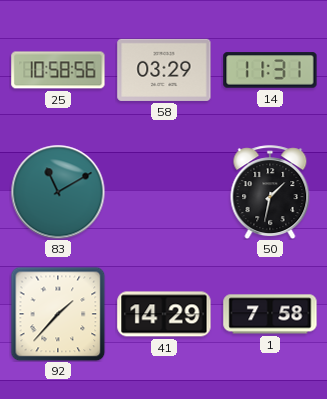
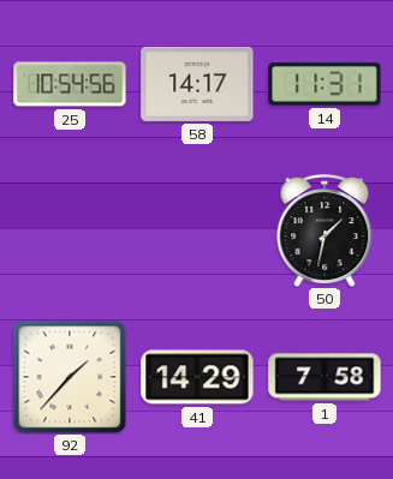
25: 10:58 -> 10:54
58: 03:29 -> 14:17
83: 11:10 -> none
